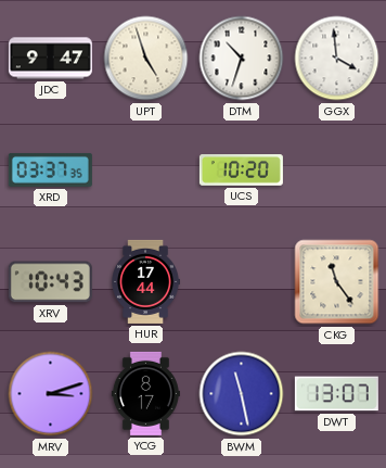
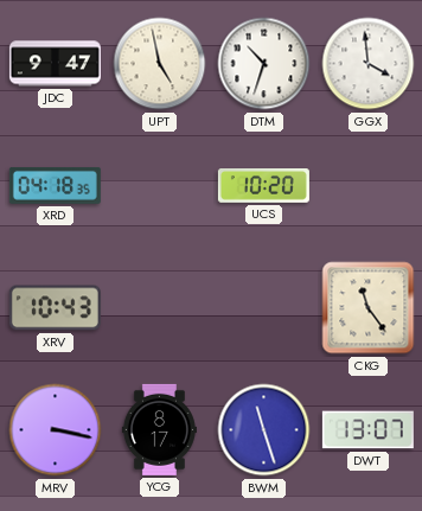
UPT: 4:57 -> 4:58
XRD: 03:37 -> 04:18
HUR: 17:44 -> none
MRV: 3:12 -> 3:17
BWM: 11:28 -> 11:27
